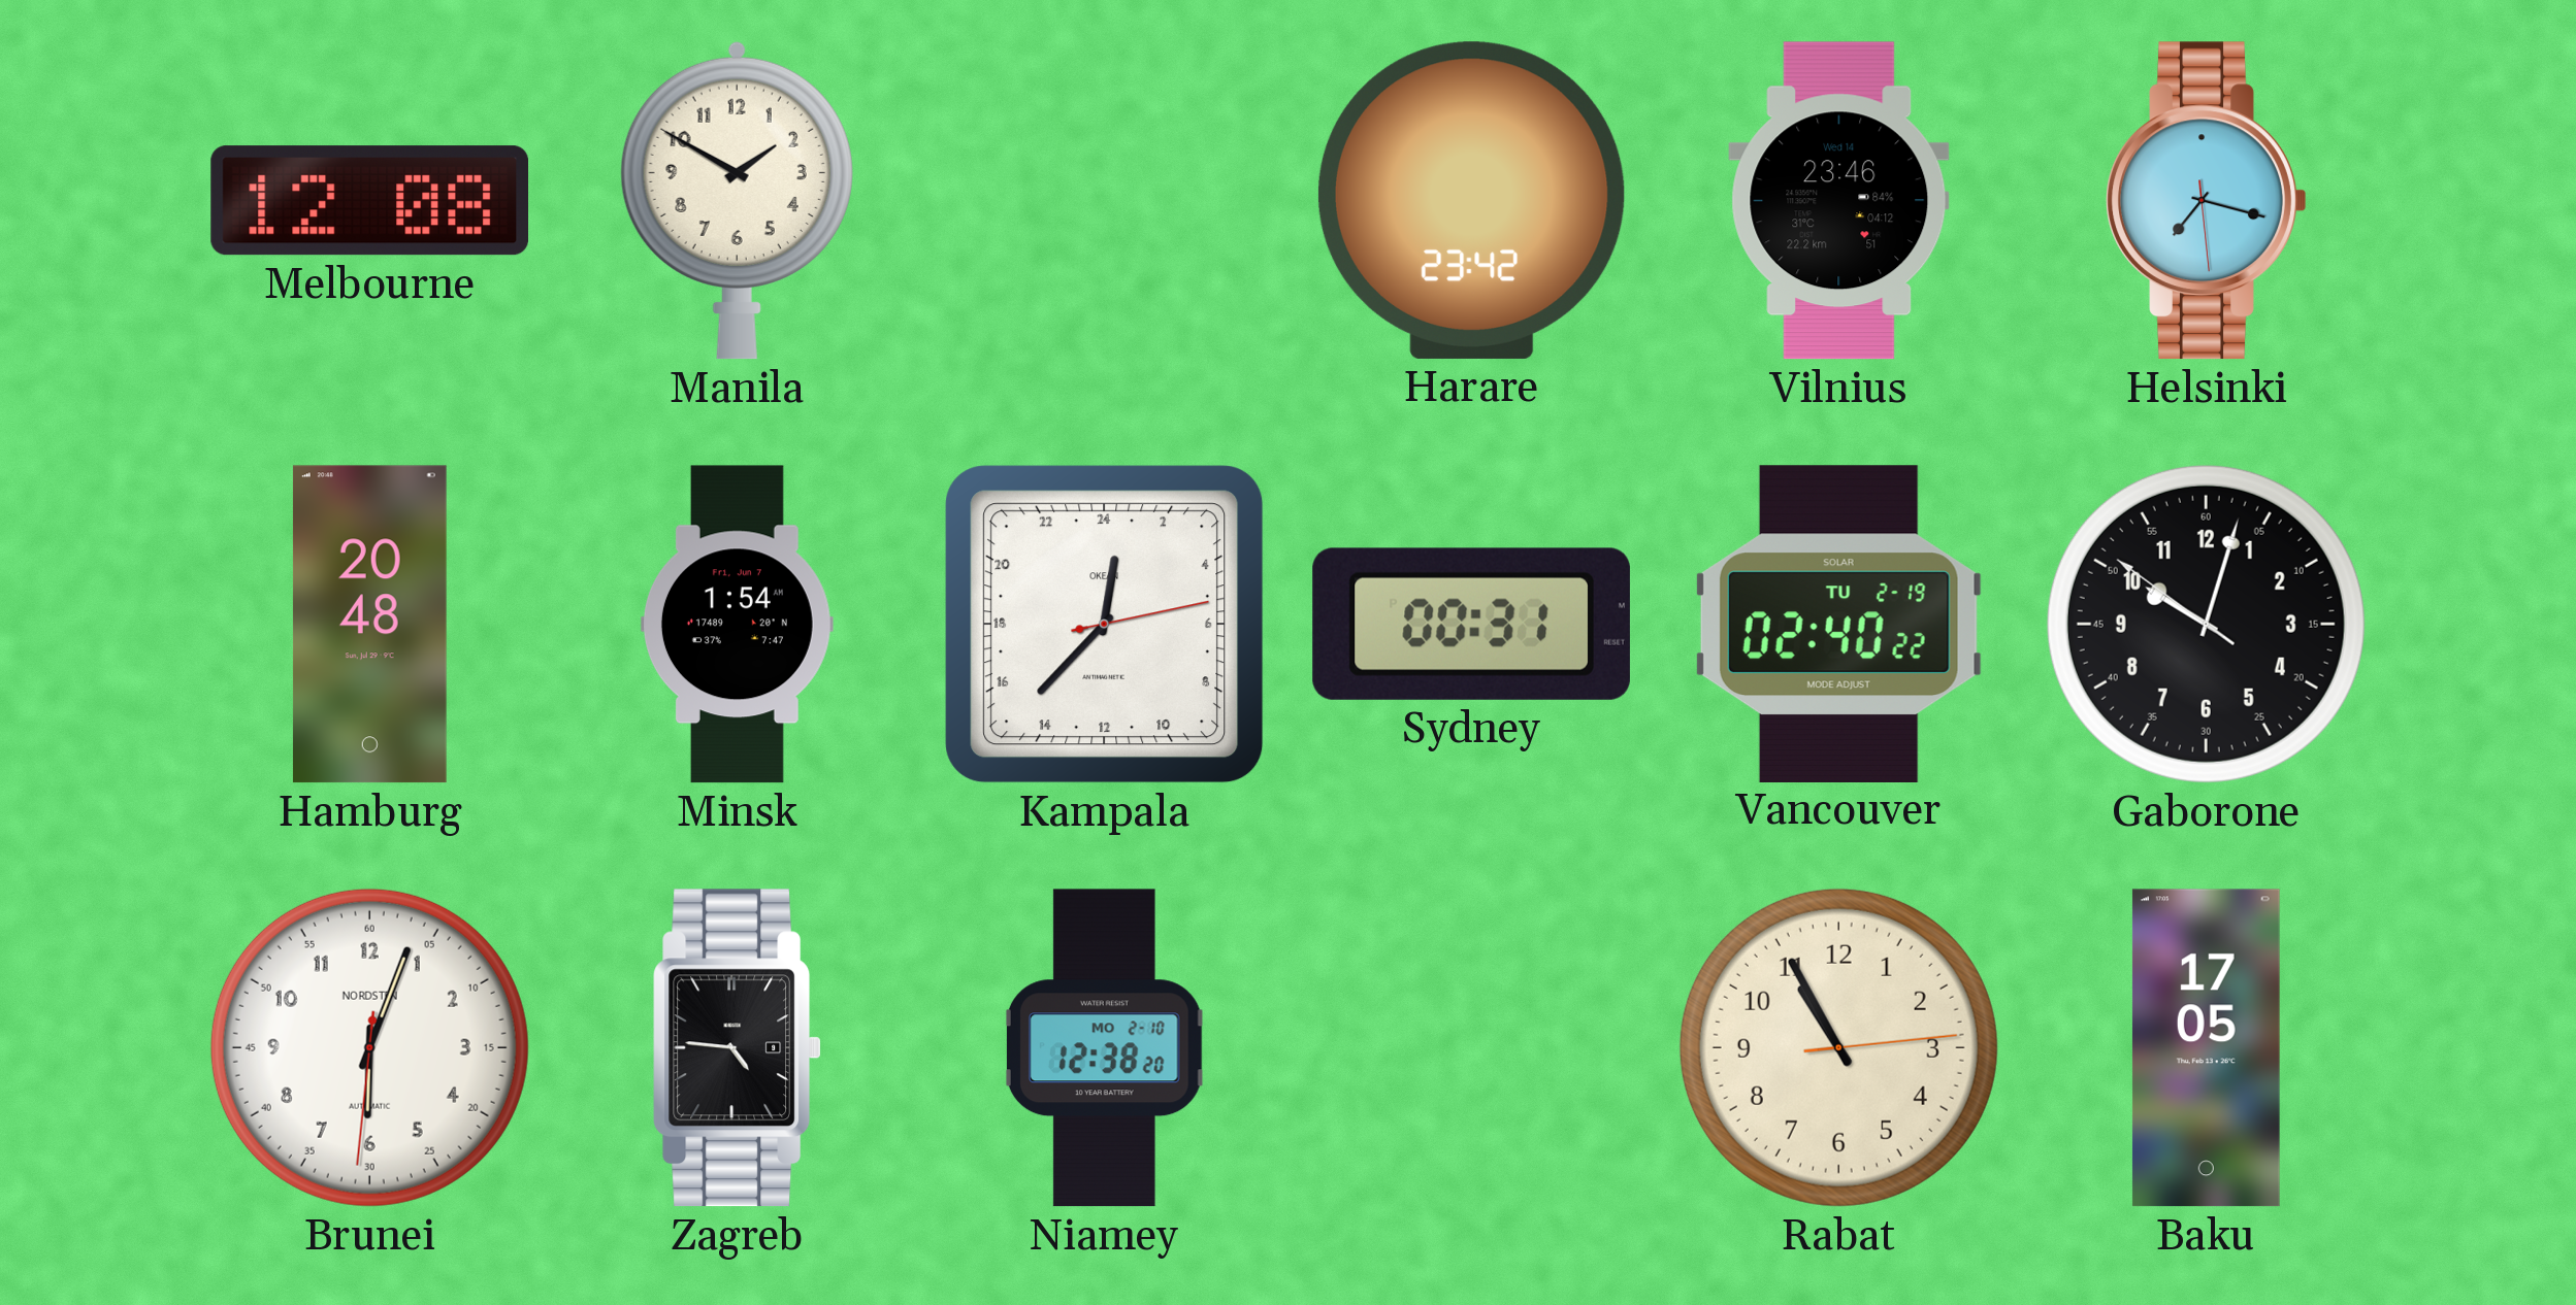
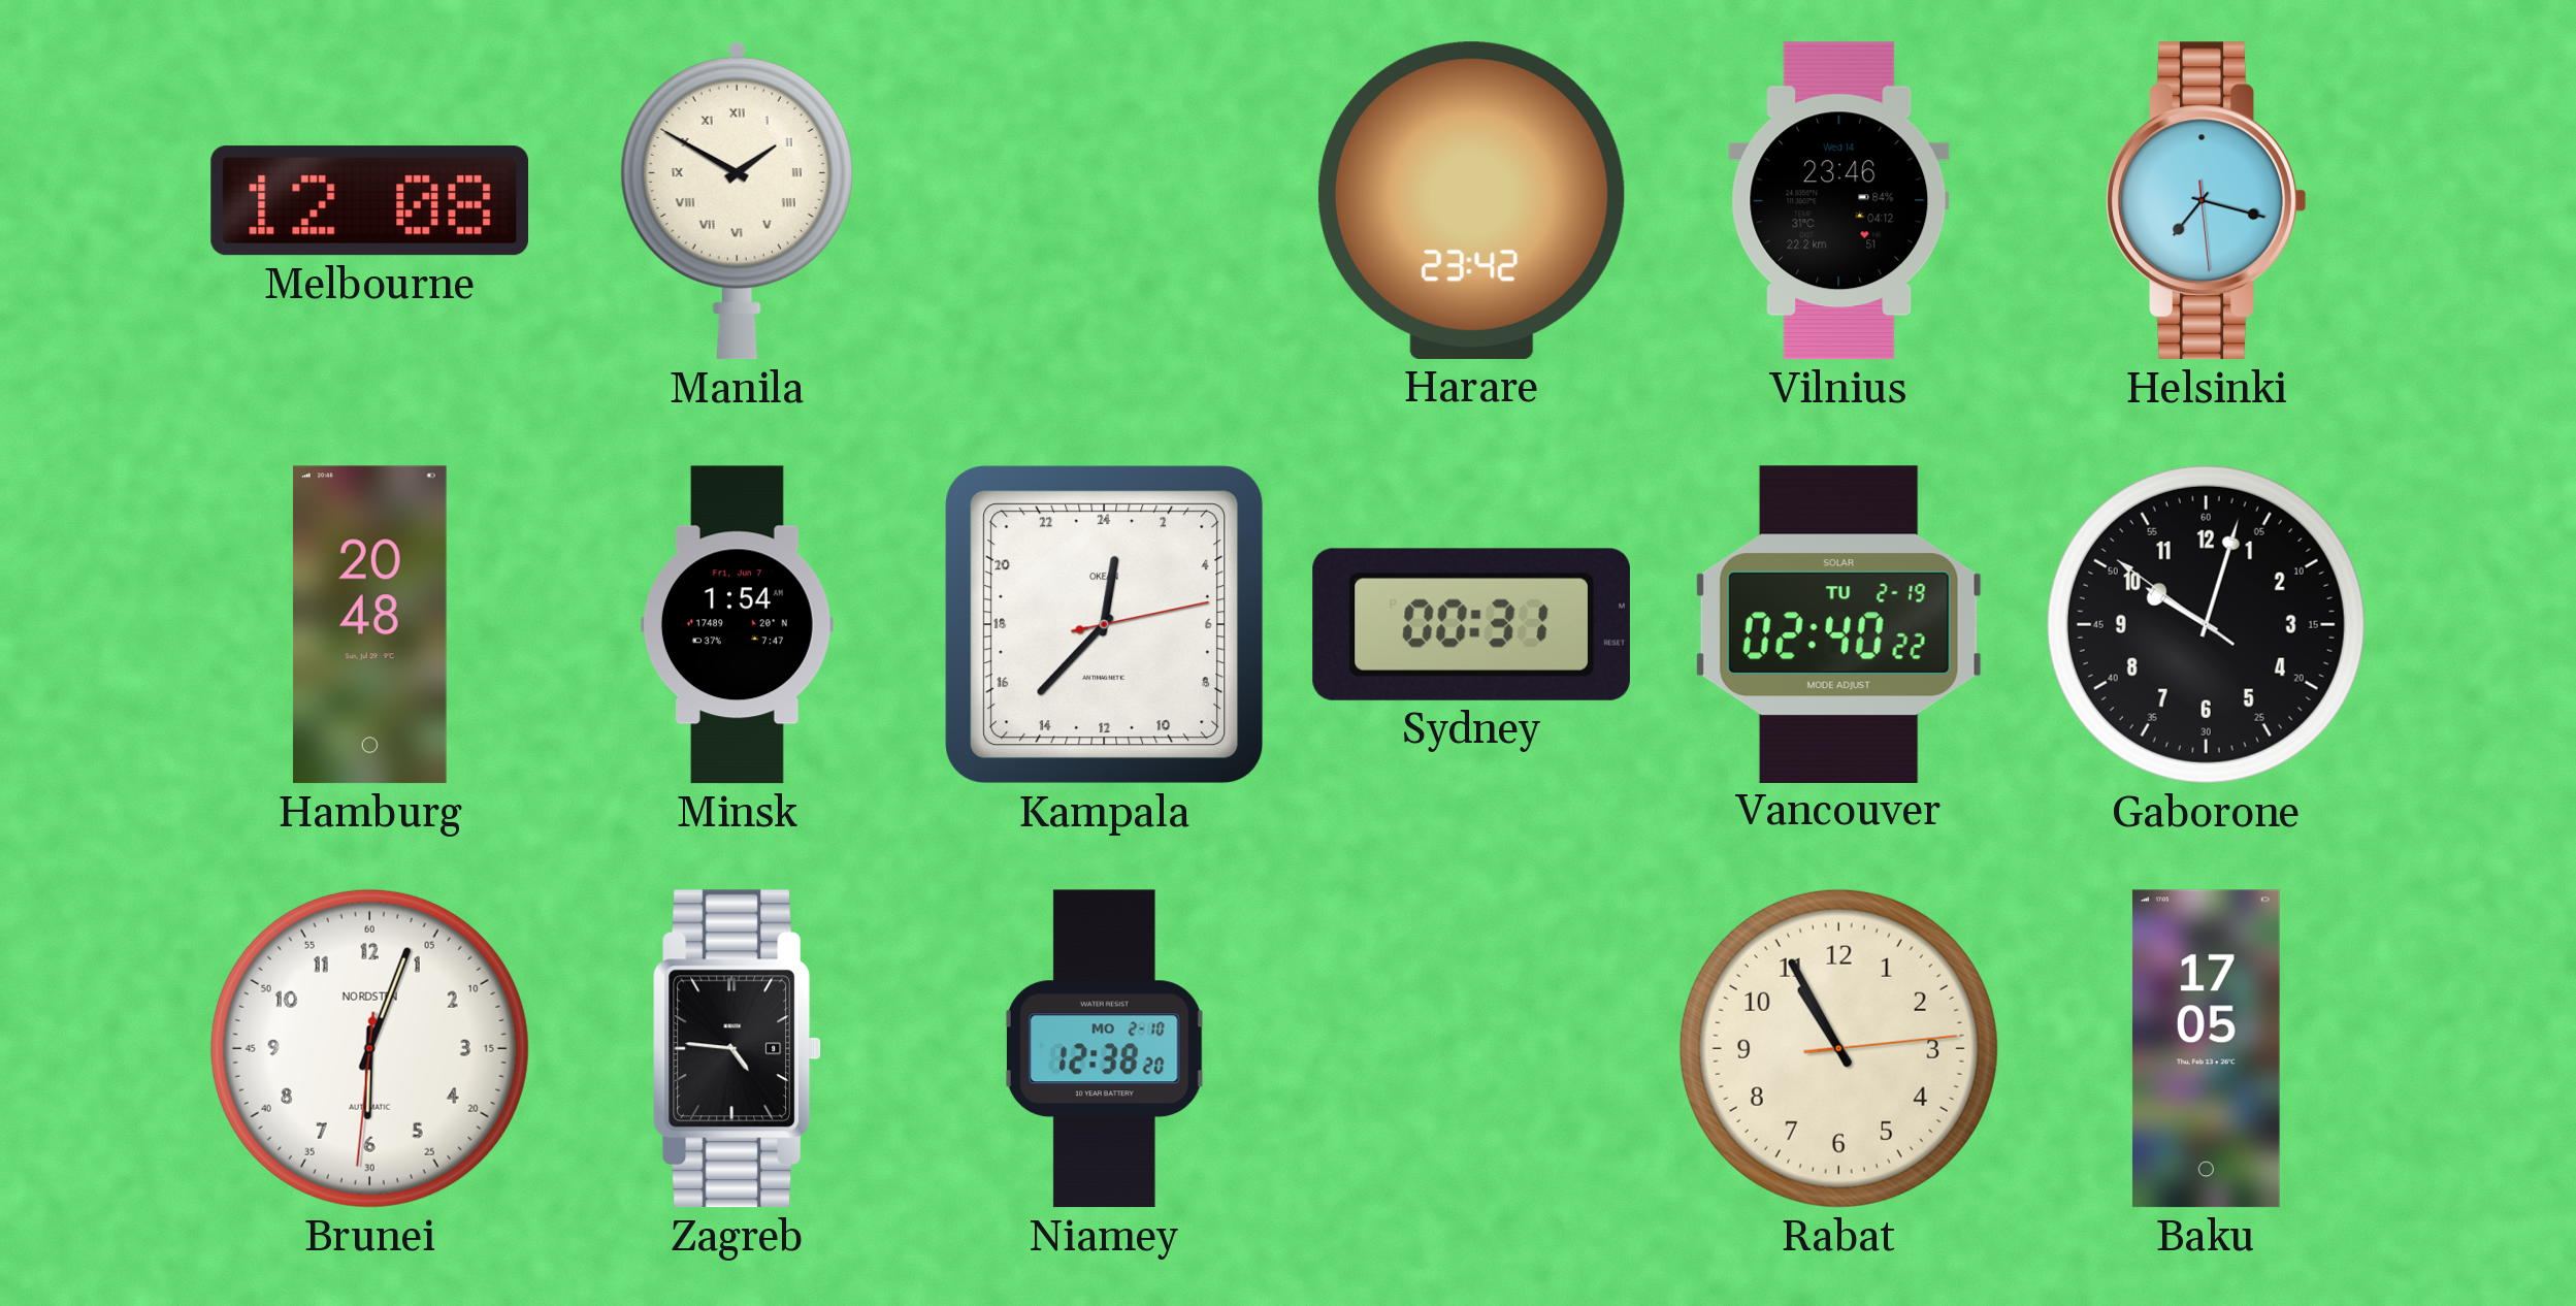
Manila numerals: Arabic -> Roman
